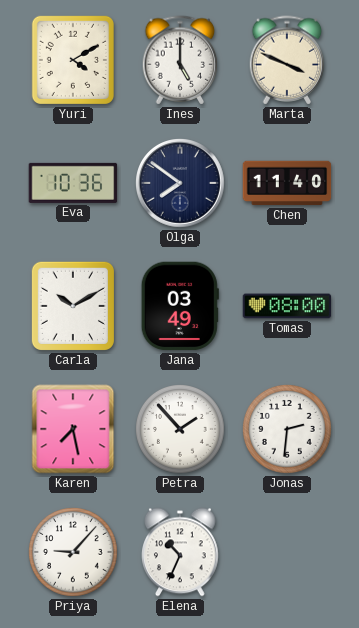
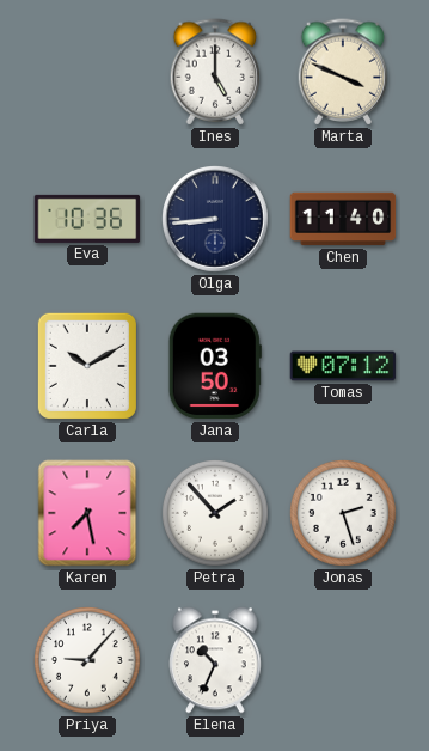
Yuri: 4:10 -> none
Olga: 7:51 -> 8:44
Jana: 03:49 -> 03:50
Tomas: 08:00 -> 07:12
Jonas: 2:31 -> 2:27
